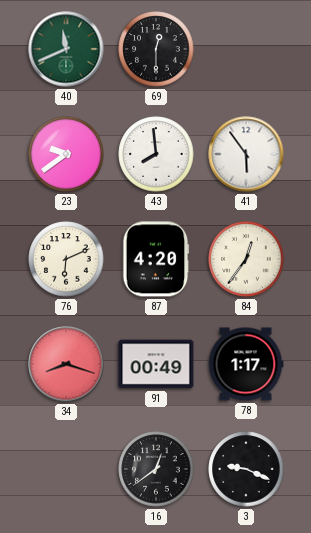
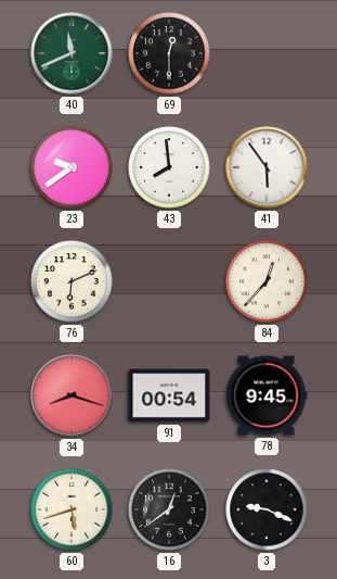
87: 4:20 -> none
84: 12:36 -> 12:37
91: 00:49 -> 00:54
78: 1:17 -> 9:45
60: none -> 5:42
